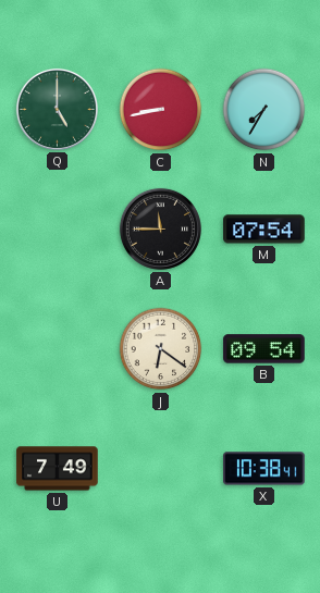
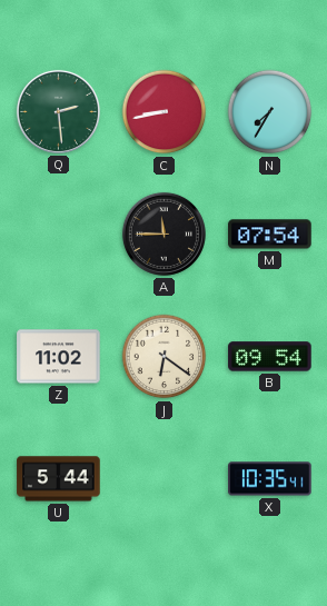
Q: 5:00 -> 2:29
Z: none -> 11:02
U: 7:49 -> 5:44
X: 10:38 -> 10:35
